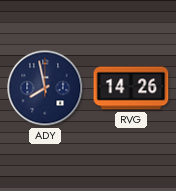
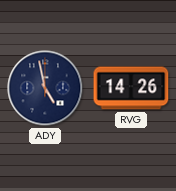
ADY: 7:58 -> 4:58
